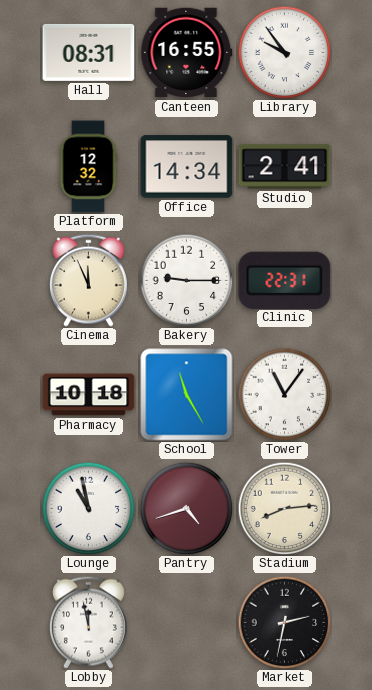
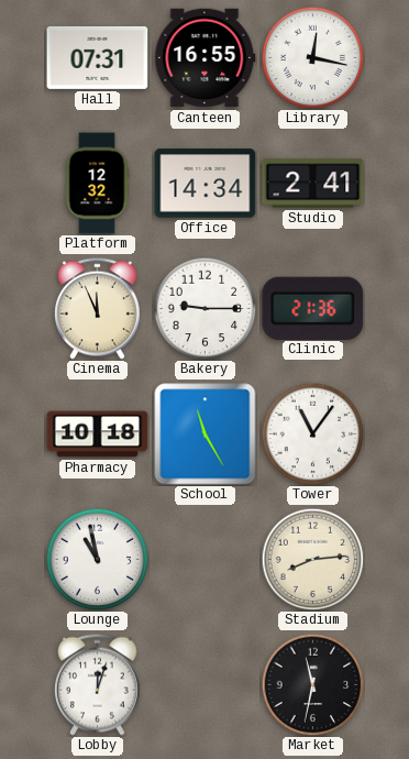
Hall: 08:31 -> 07:31
Library: 9:54 -> 12:17
Clinic: 22:31 -> 21:36
Pantry: 4:42 -> none
Lobby: 11:58 -> 12:03
Market: 2:32 -> 11:32
